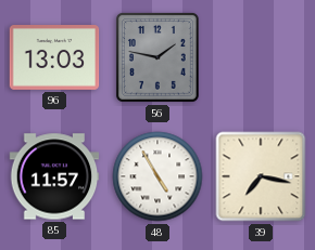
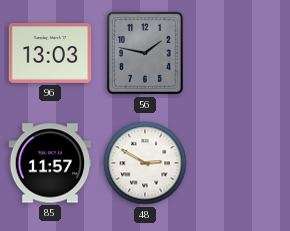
48: 4:55 -> 2:50
39: 7:17 -> none
